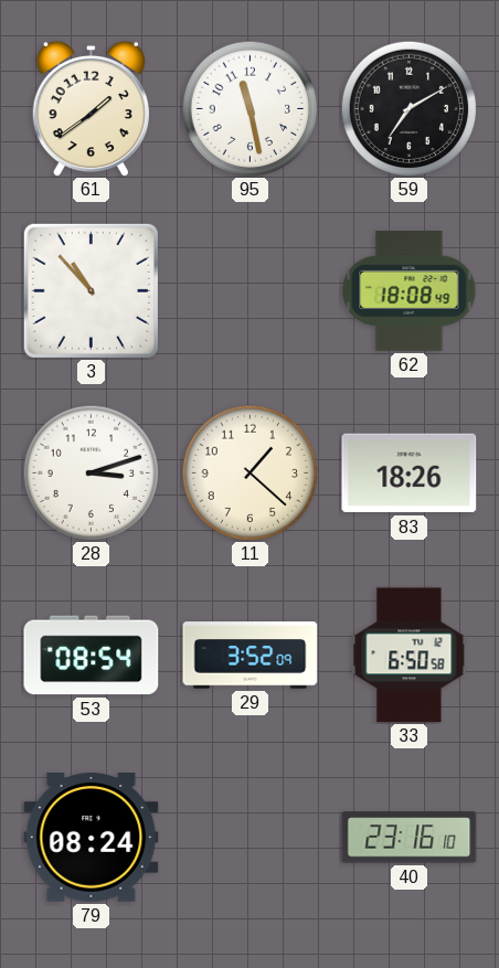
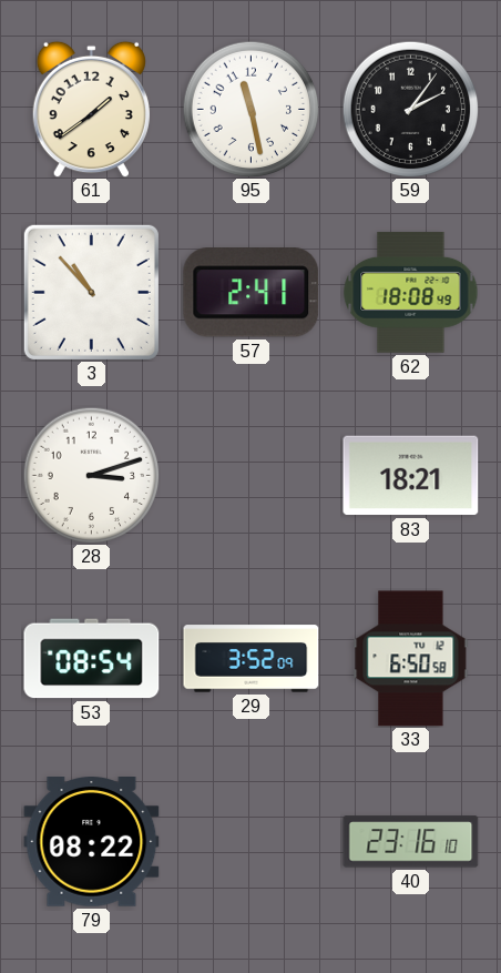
59: 7:10 -> 2:06
57: none -> 2:41
11: 1:22 -> none
83: 18:26 -> 18:21
79: 08:24 -> 08:22
